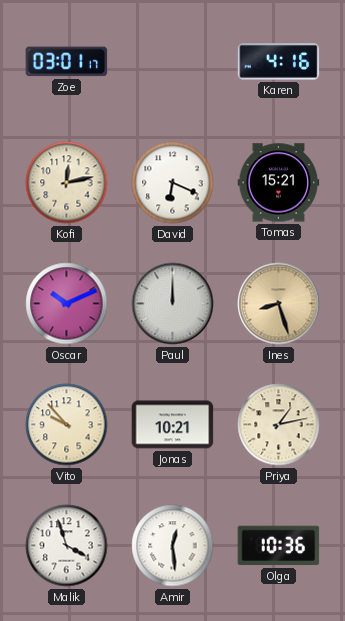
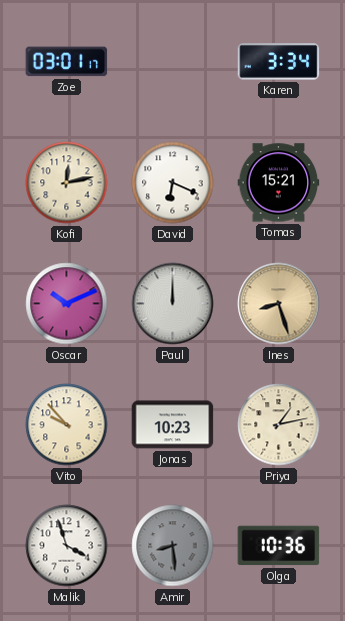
Karen: 4:16 -> 3:34
Jonas: 10:21 -> 10:23
Amir: 12:29 -> 8:29
Amir dial: white -> grey
